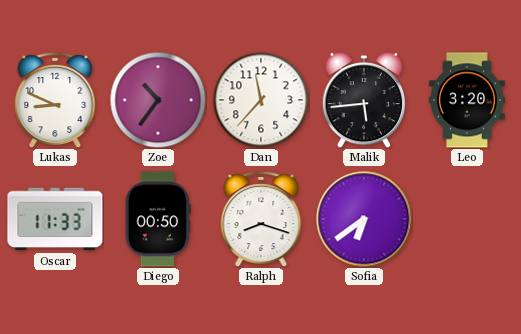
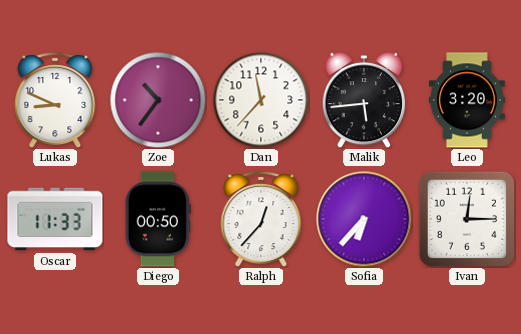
Ralph: 8:18 -> 12:37
Sofia: 6:39 -> 6:37
Ivan: none -> 12:15
